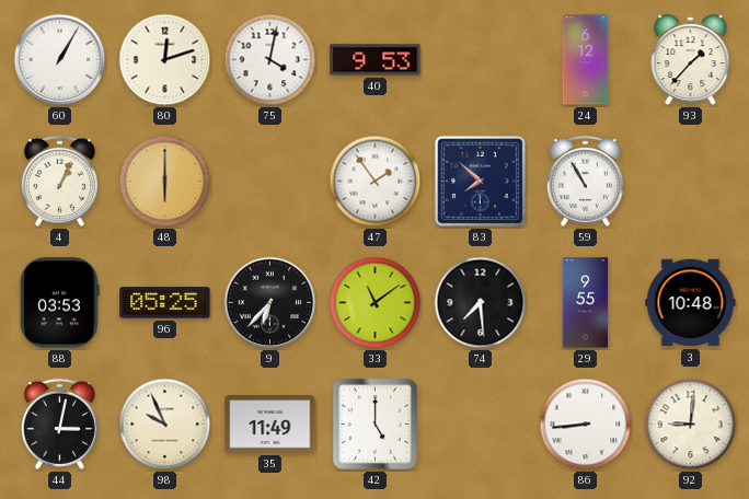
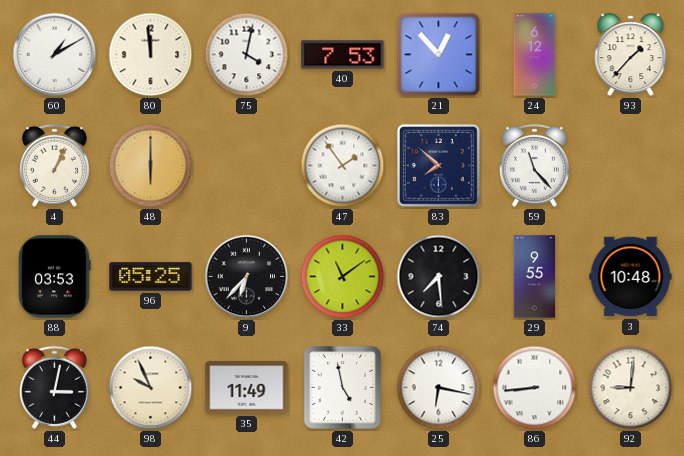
60: 1:05 -> 1:10
80: 12:12 -> 11:59
40: 9:53 -> 7:53
21: none -> 12:53
59: 10:55 -> 11:23
42: 5:00 -> 4:58
25: none -> 6:17
